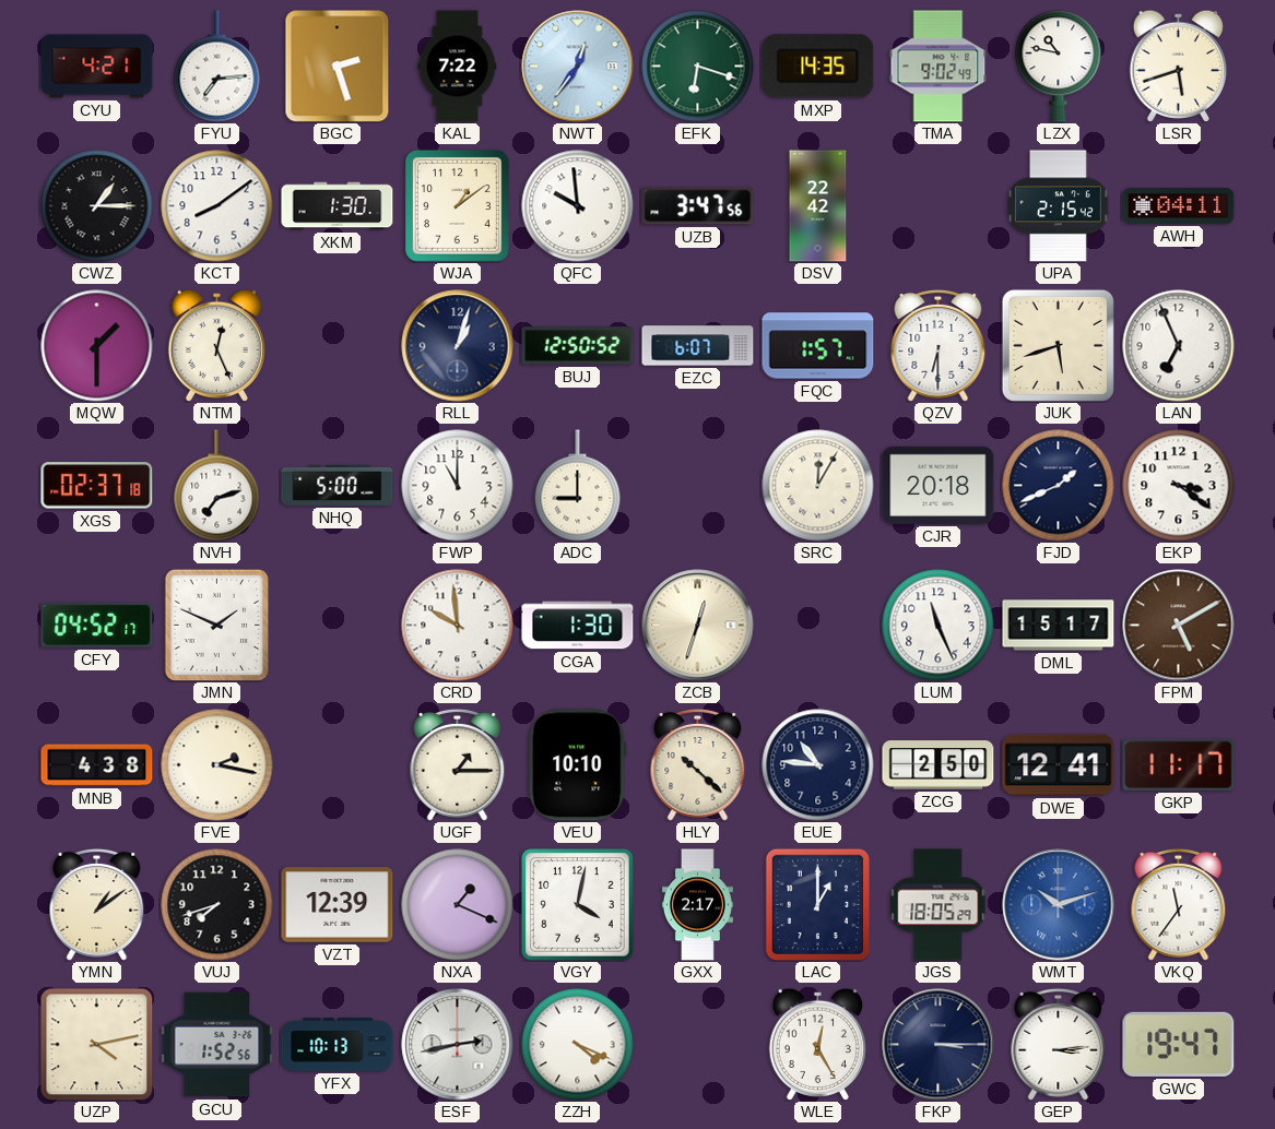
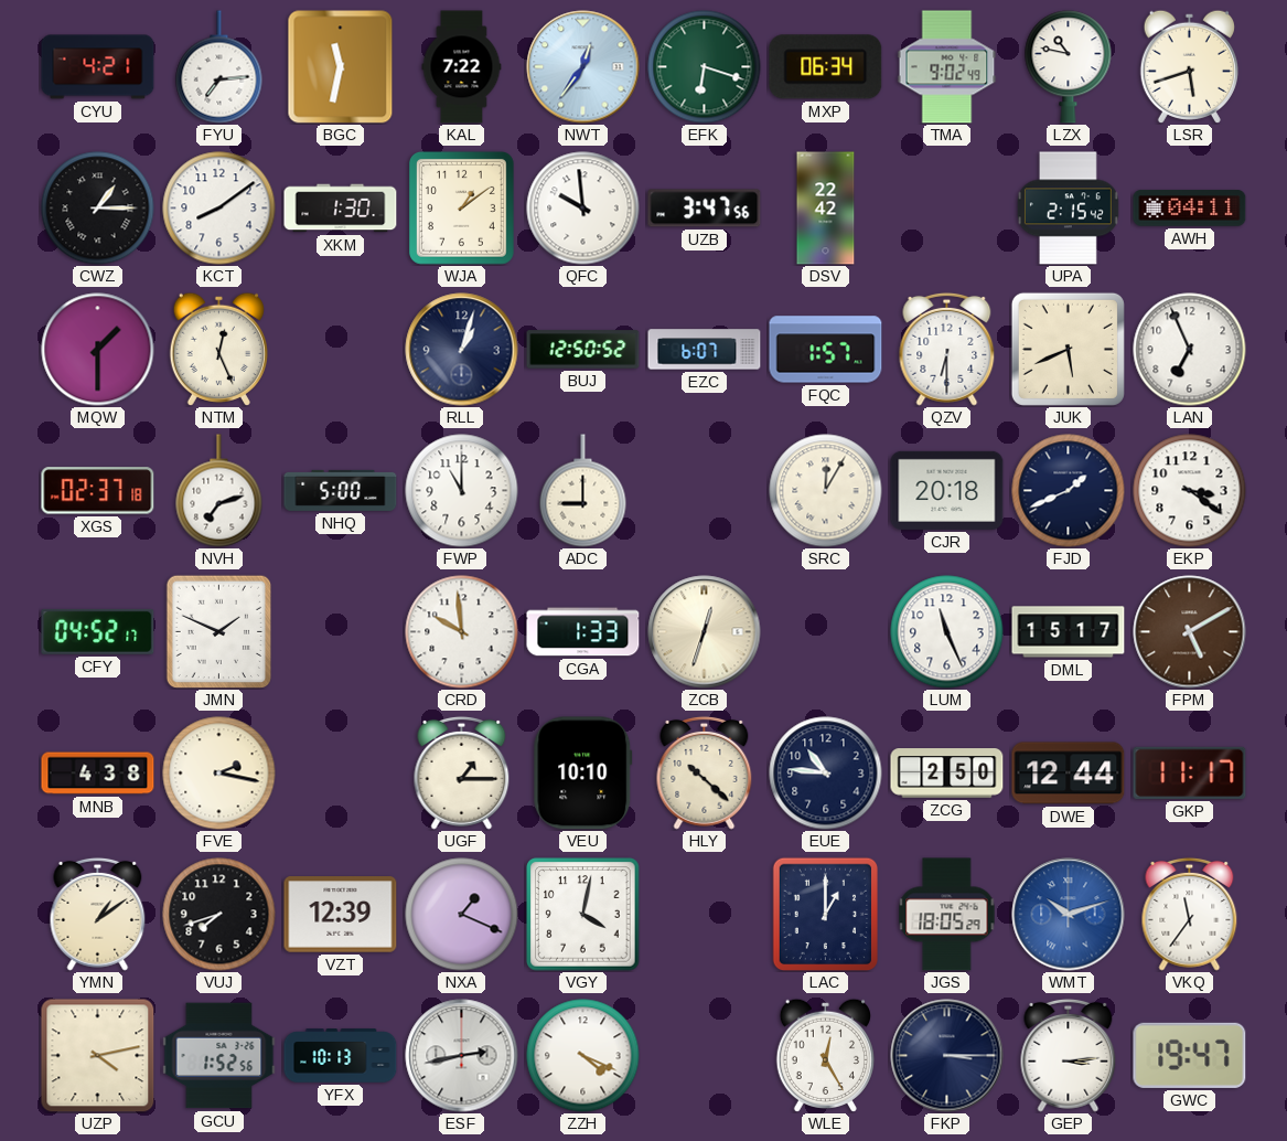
BGC: 2:27 -> 11:32
MXP: 14:35 -> 06:34
JUK: 5:42 -> 5:41
CGA: 1:30 -> 1:33
DWE: 12:41 -> 12:44
GXX: 2:17 -> none
